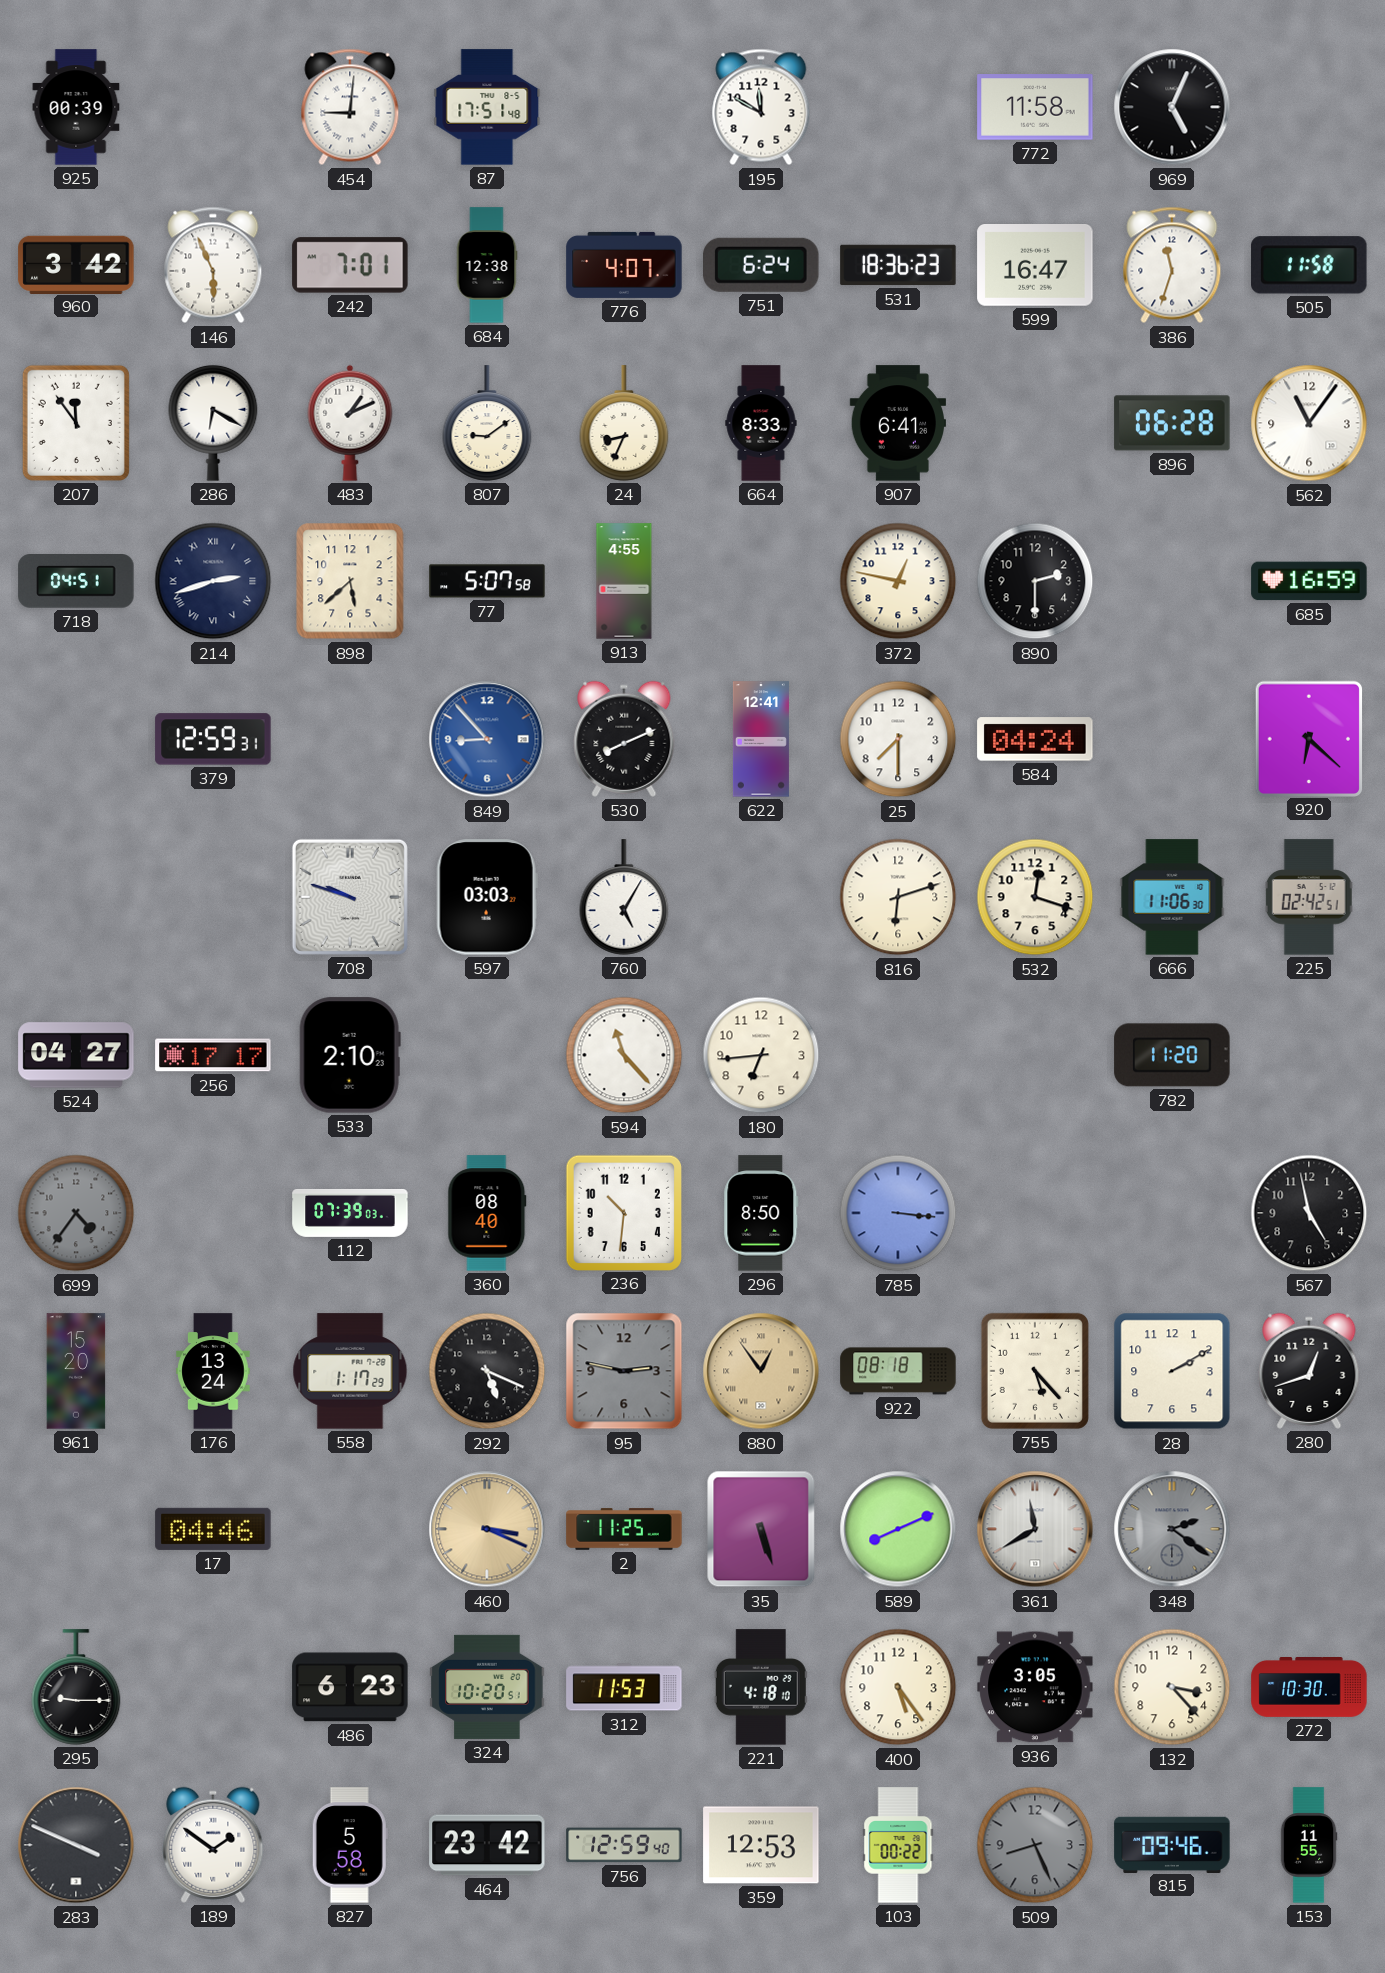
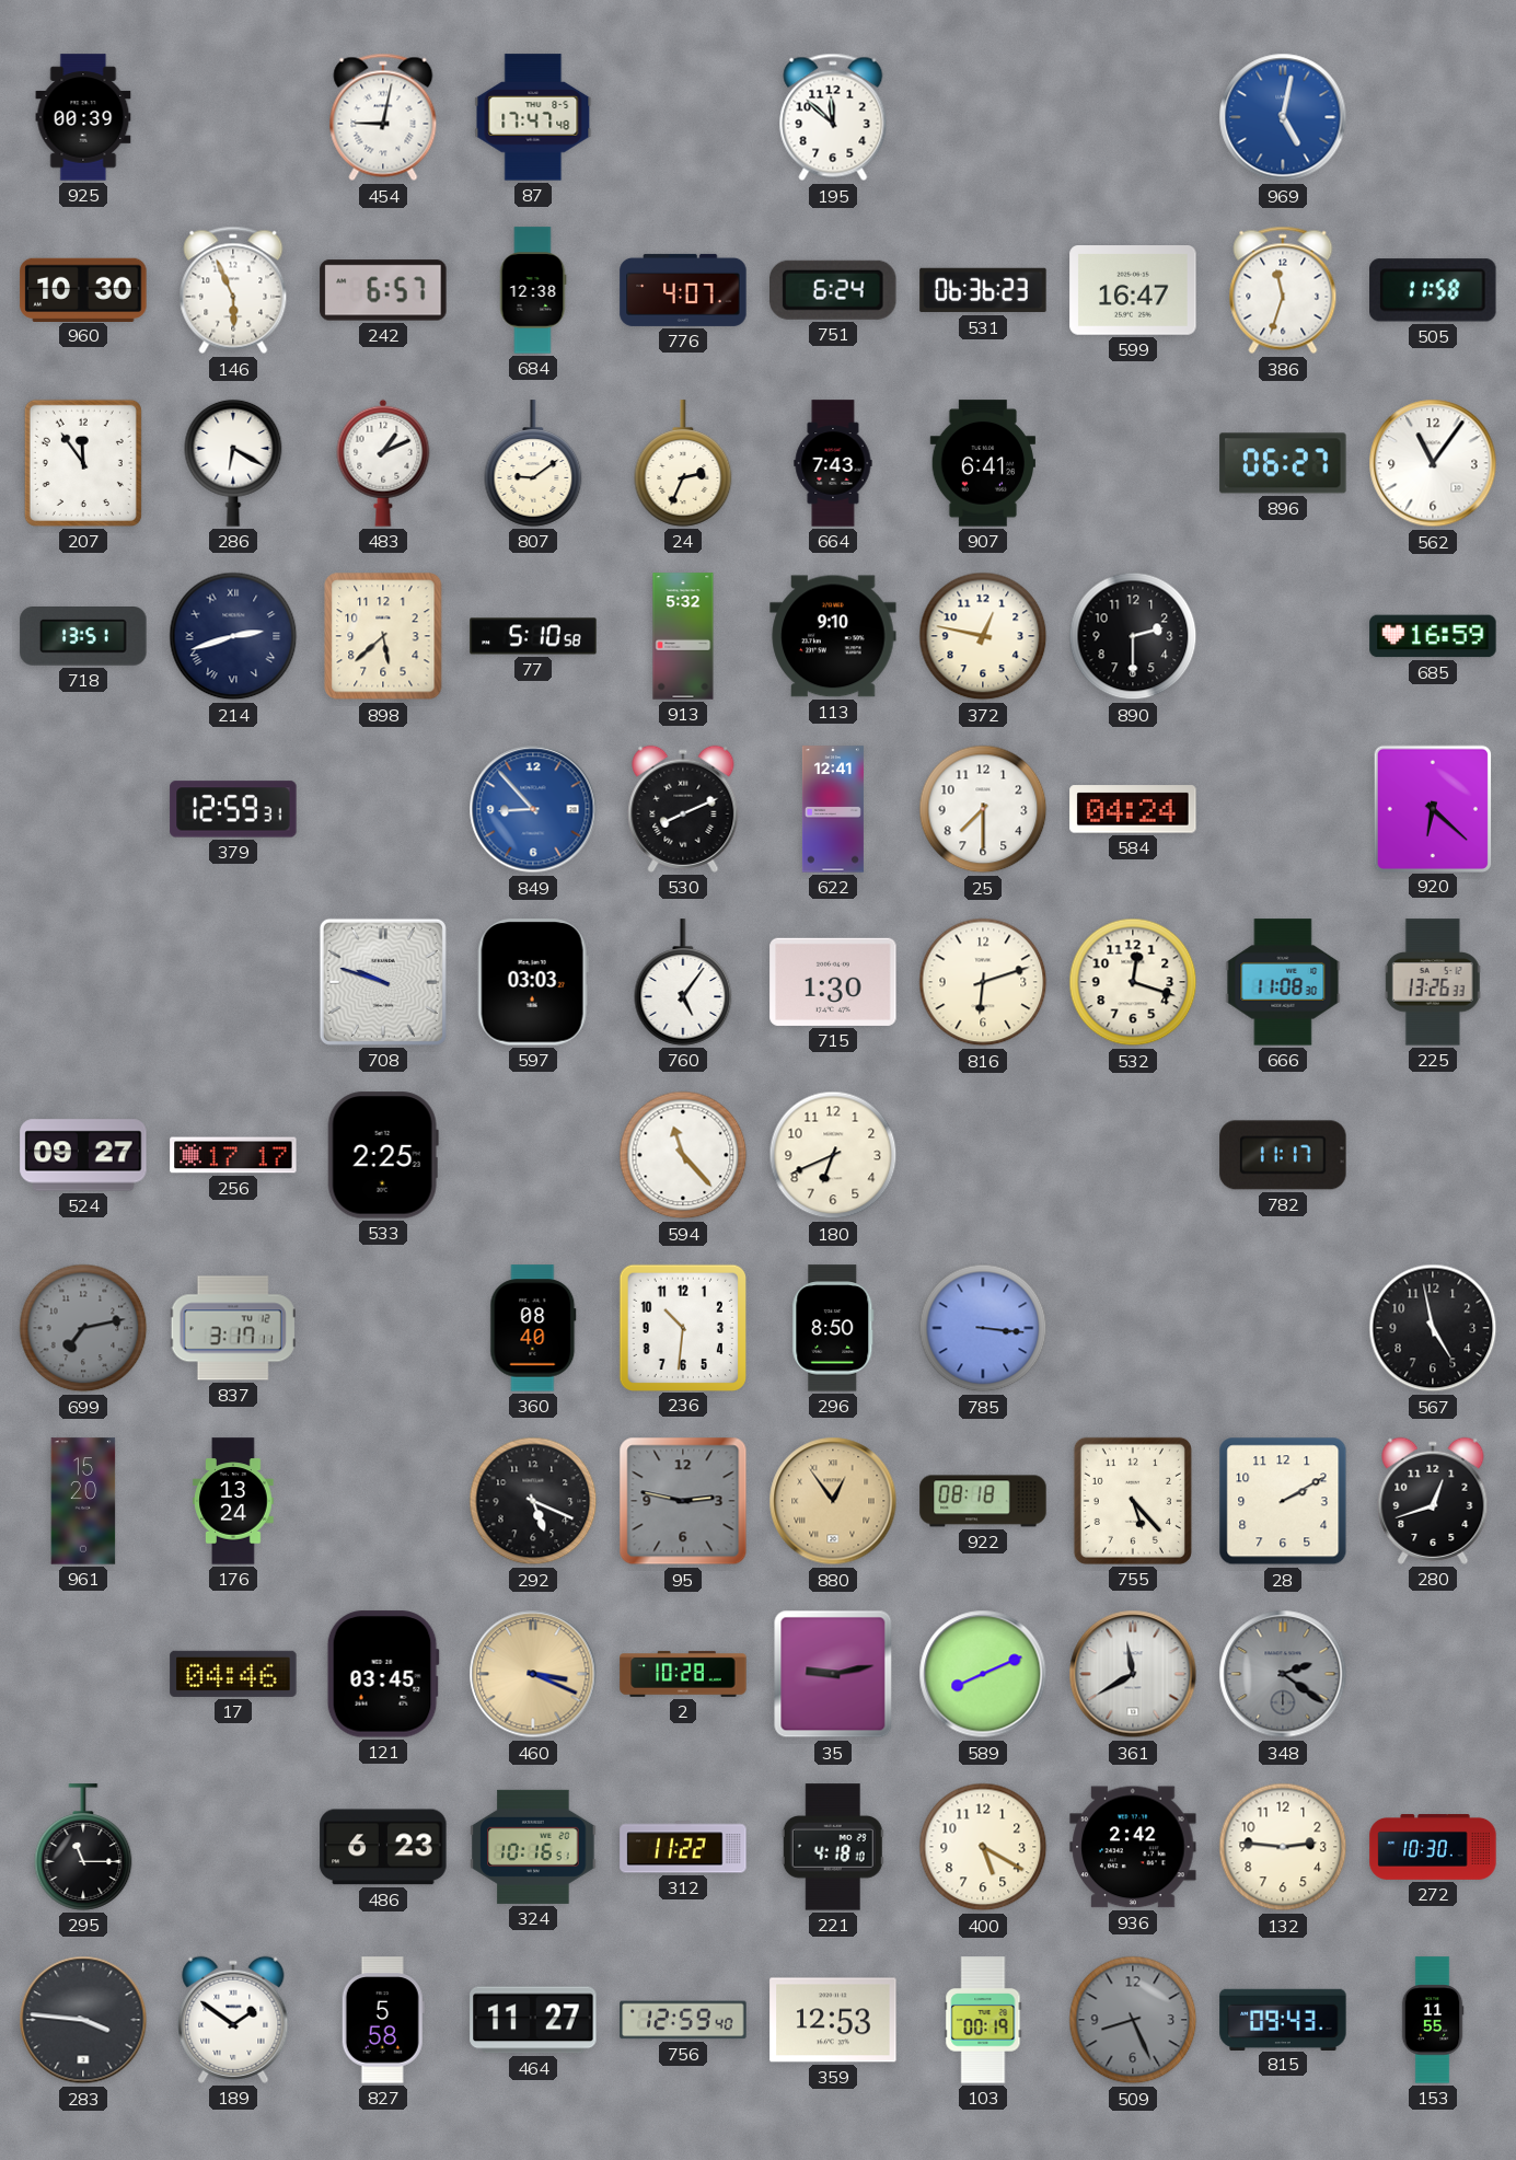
454: 9:01 -> 9:02
87: 17:51 -> 17:47
195: 11:50 -> 11:52
772: 11:58 -> none
969: 5:04 -> 5:02
969 dial: black -> blue
960: 3:42 -> 10:30
242: 7:01 -> 6:57
531: 18:36 -> 06:36
24: 8:34 -> 2:34
664: 8:33 -> 7:43
896: 06:28 -> 06:27
718: 04:51 -> 13:51
77: 5:07 -> 5:10
913: 4:55 -> 5:32
113: none -> 9:10
760: 5:05 -> 5:06
715: none -> 1:30
666: 11:06 -> 11:08
225: 02:42 -> 13:26
524: 04:27 -> 09:27
533: 2:10 -> 2:25
180: 6:44 -> 6:41
782: 11:20 -> 11:17
699: 4:36 -> 7:13
837: none -> 3:17
112: 07:39 -> none
558: 1:17 -> none
121: none -> 03:45
2: 11:25 -> 10:28
35: 5:27 -> 9:13
295: 9:15 -> 11:15
324: 10:20 -> 10:16
312: 11:53 -> 11:22
400: 5:24 -> 5:20
936: 3:05 -> 2:42
132: 3:23 -> 2:46
283: 3:49 -> 3:46
464: 23:42 -> 11:27
103: 00:22 -> 00:19
815: 09:46 -> 09:43
